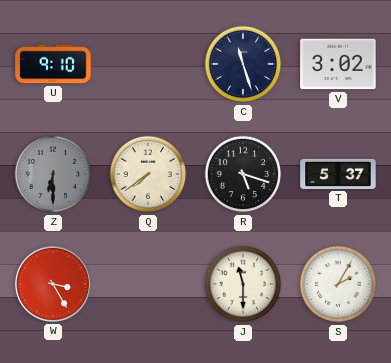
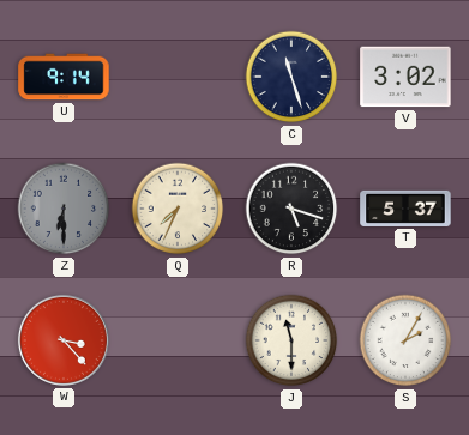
U: 9:10 -> 9:14
Q: 7:39 -> 7:34
W: 3:25 -> 3:23
